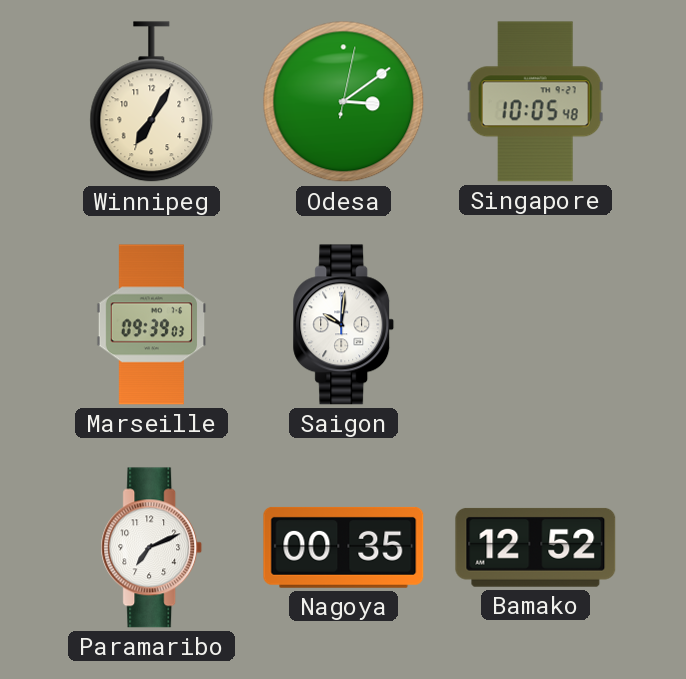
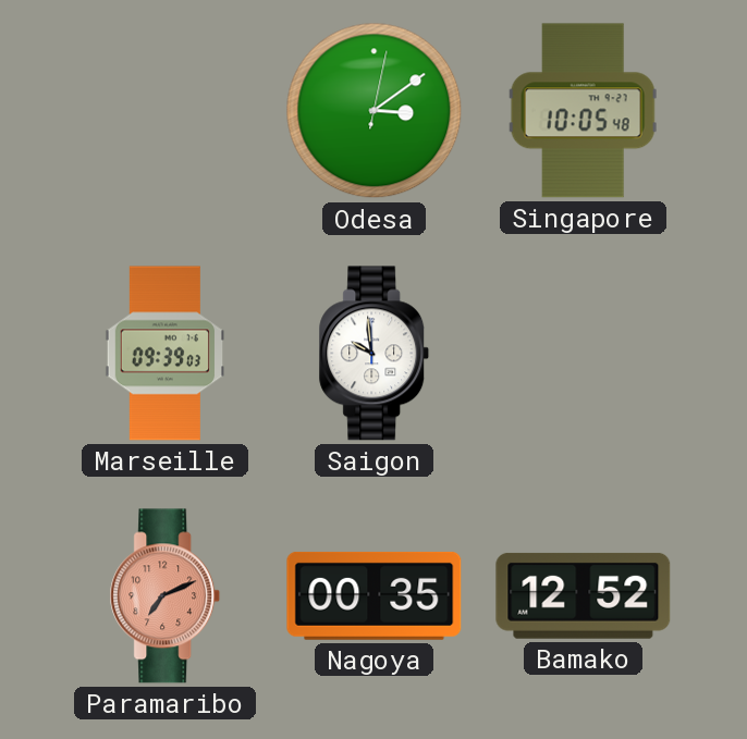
Winnipeg: 7:05 -> none
Saigon: 10:01 -> 9:59
Paramaribo dial: white -> salmon
